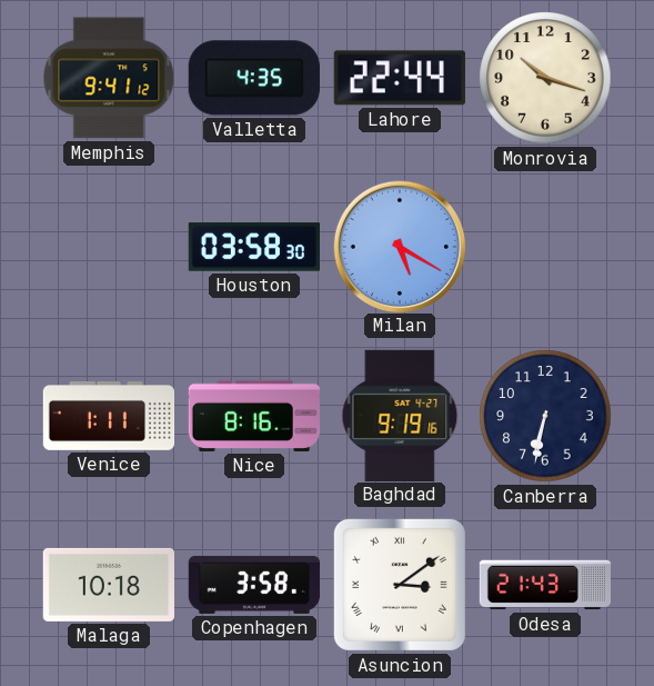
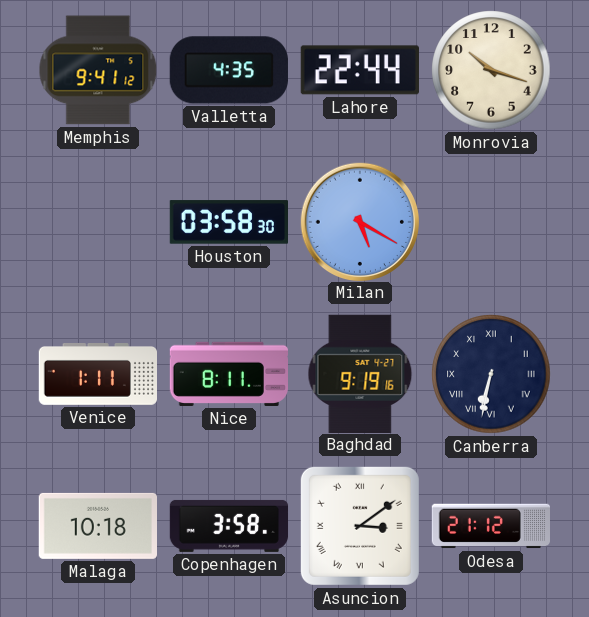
Nice: 8:16 -> 8:11
Canberra numerals: Arabic -> Roman
Odesa: 21:43 -> 21:12
